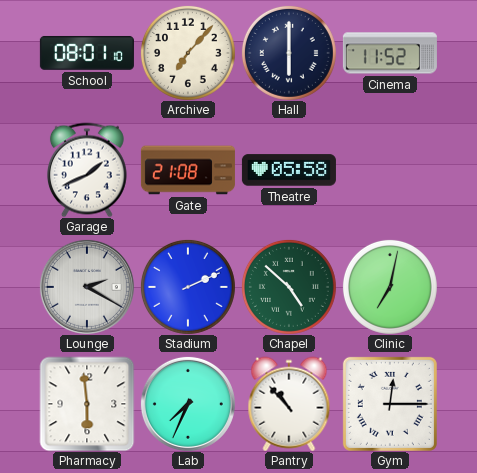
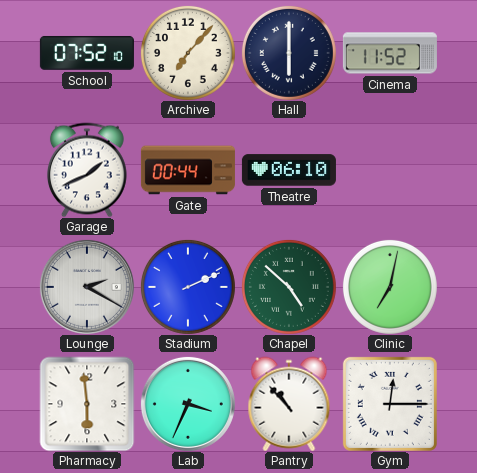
School: 08:01 -> 07:52
Gate: 21:08 -> 00:44
Theatre: 05:58 -> 06:10
Lab: 7:34 -> 3:34
